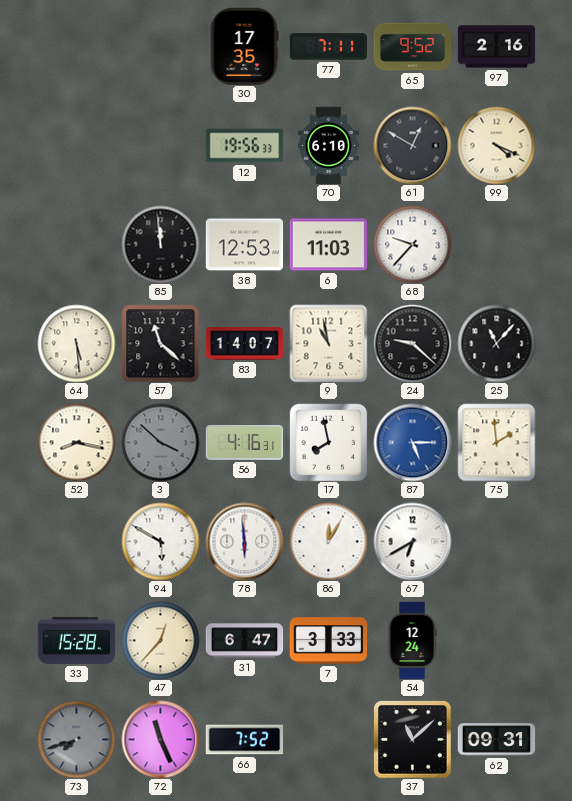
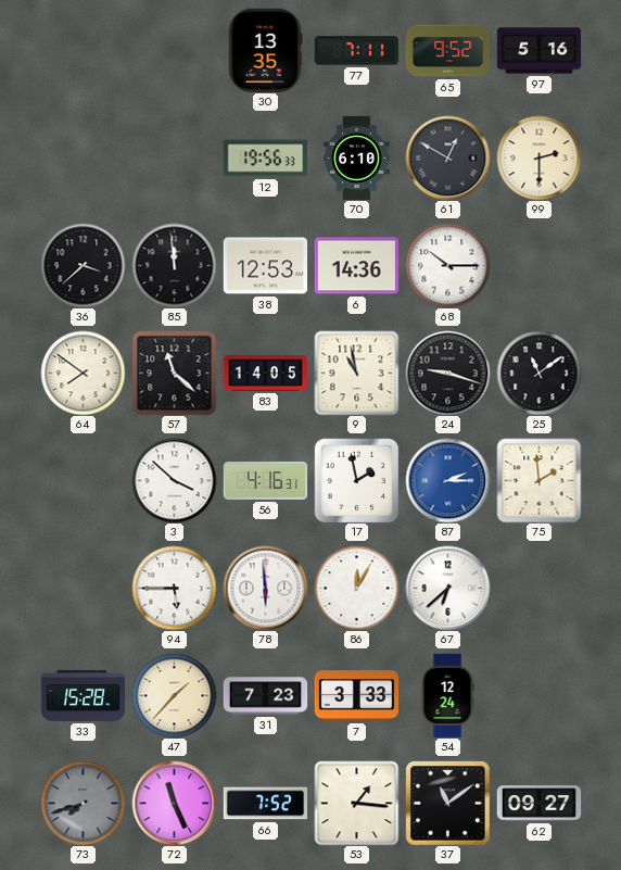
30: 17:35 -> 13:35
97: 2:16 -> 5:16
99: 4:19 -> 2:30
36: none -> 3:38
6: 11:03 -> 14:36
68: 9:37 -> 10:15
64: 5:29 -> 7:51
83: 14:07 -> 14:05
24: 9:22 -> 9:18
25: 11:07 -> 11:09
52: 8:17 -> none
3 dial: grey -> white
17: 7:58 -> 1:58
87: 5:15 -> 2:15
94: 5:50 -> 5:45
67: 6:40 -> 6:38
47: 12:37 -> 1:37
31: 6:47 -> 7:23
53: none -> 1:16
37: 11:08 -> 11:09
62: 09:31 -> 09:27
